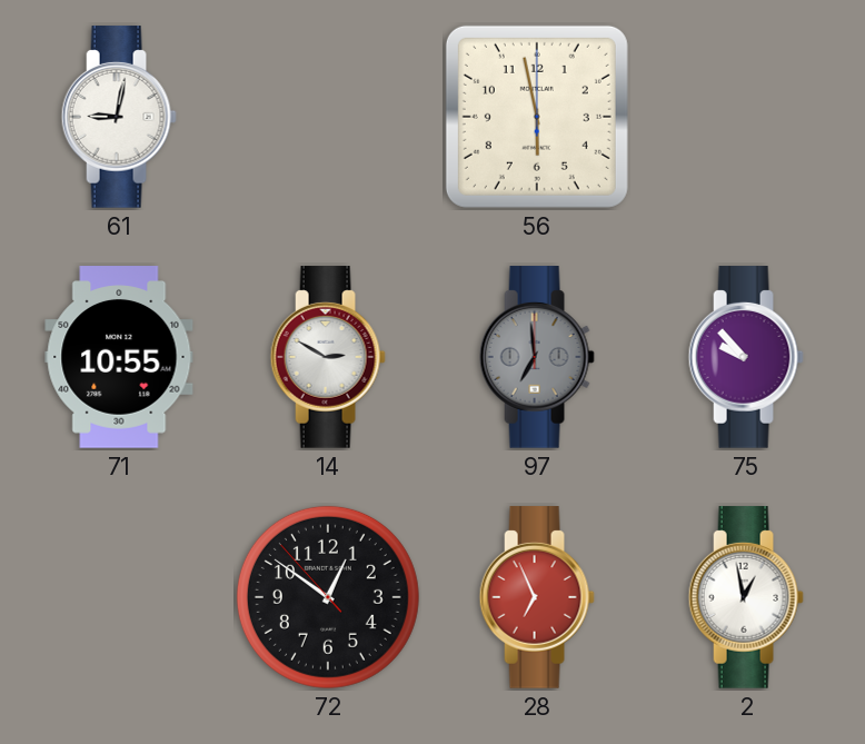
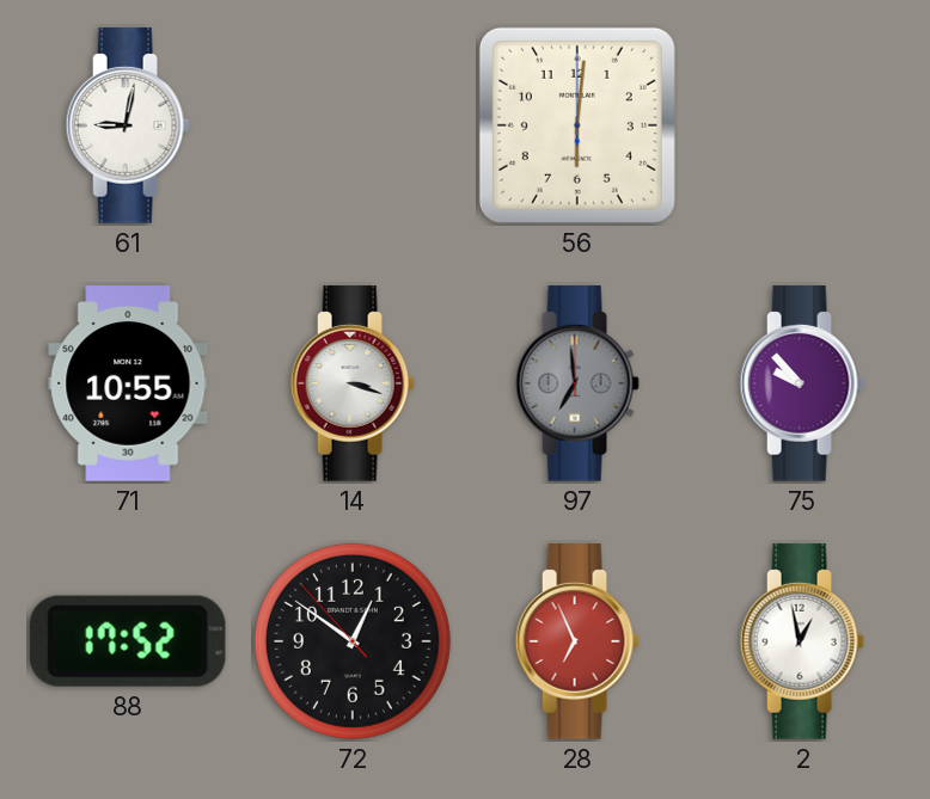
56: 5:58 -> 6:01
14: 2:50 -> 3:18
88: none -> 17:52
